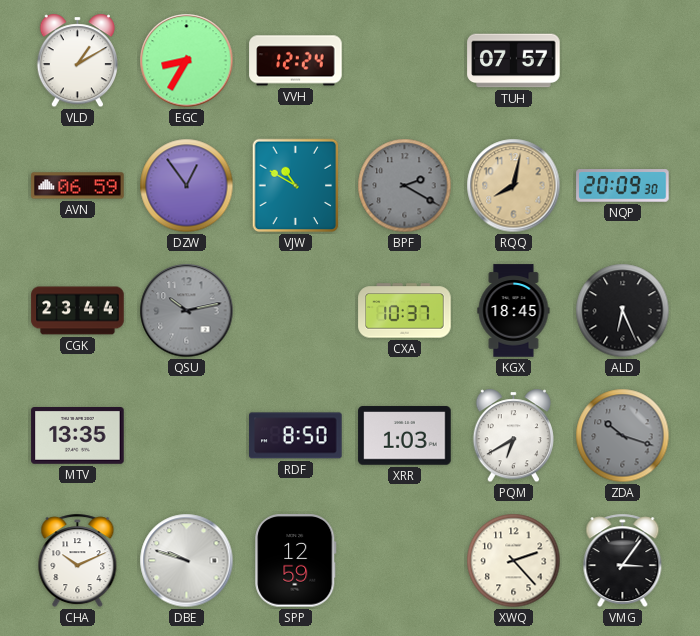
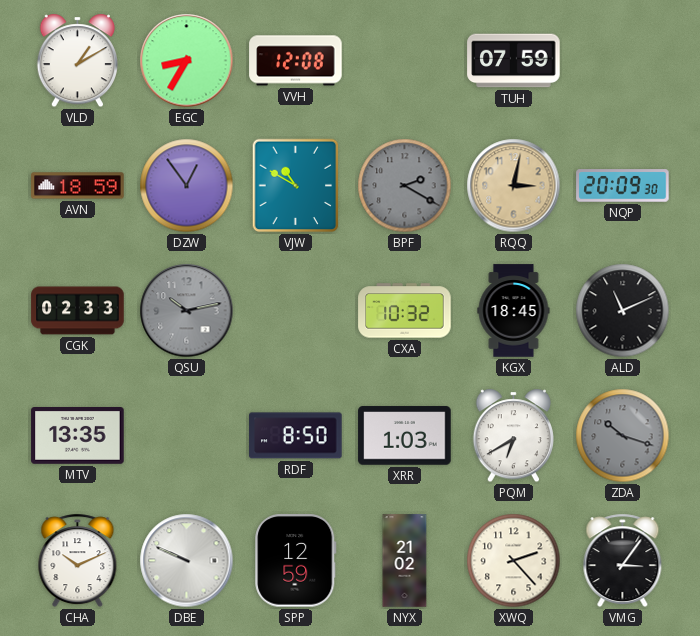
VVH: 12:24 -> 12:08
TUH: 07:57 -> 07:59
AVN: 06:59 -> 18:59
RQQ: 8:02 -> 3:02
CGK: 23:44 -> 02:33
CXA: 10:37 -> 10:32
ALD: 6:26 -> 11:11
DBE: 9:48 -> 9:49
NYX: none -> 21:02
